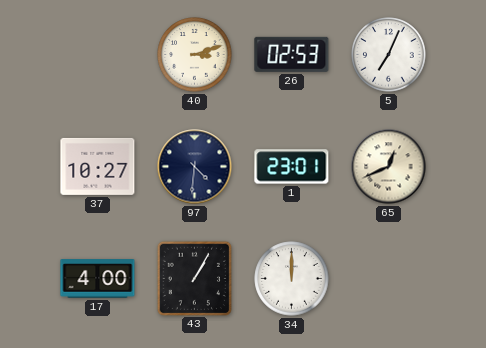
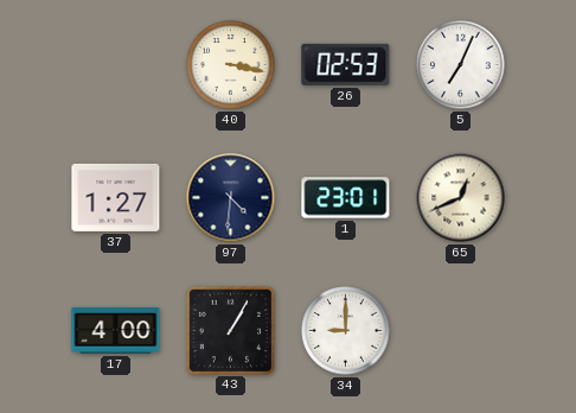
40: 3:12 -> 3:17
37: 10:27 -> 1:27
34: 12:00 -> 9:00
